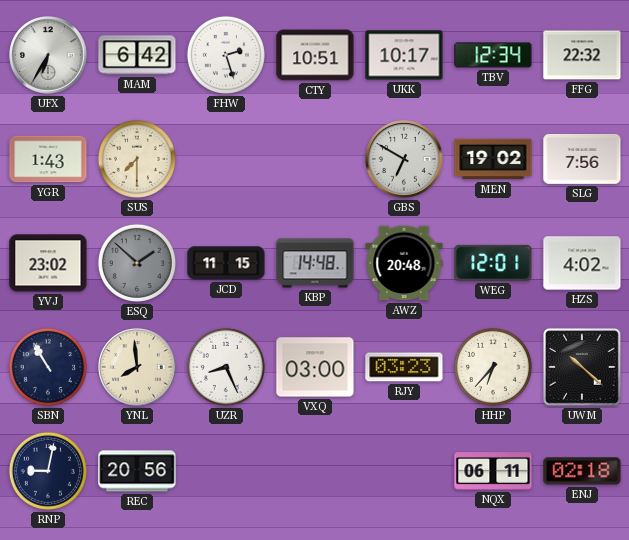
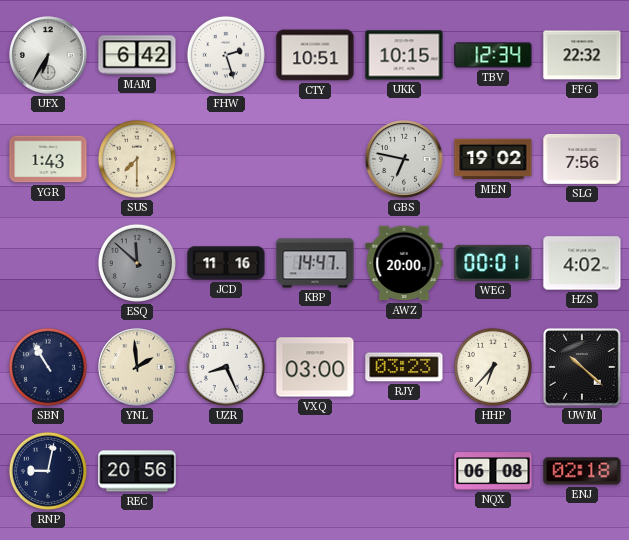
UKK: 10:17 -> 10:15
GBS: 6:50 -> 6:47
YVJ: 23:02 -> none
ESQ: 1:52 -> 11:52
JCD: 11:15 -> 11:16
KBP: 14:48 -> 14:47
AWZ: 20:48 -> 20:00
WEG: 12:01 -> 00:01
YNL: 7:59 -> 1:59
NQX: 06:11 -> 06:08
